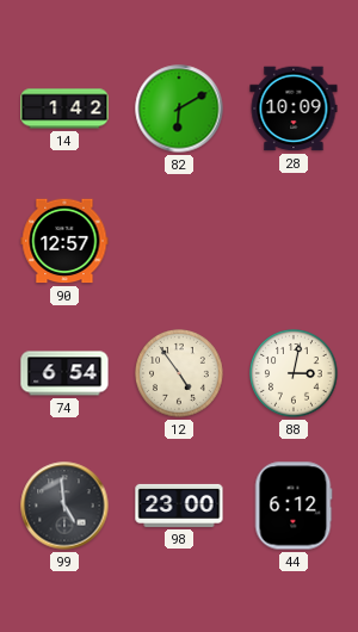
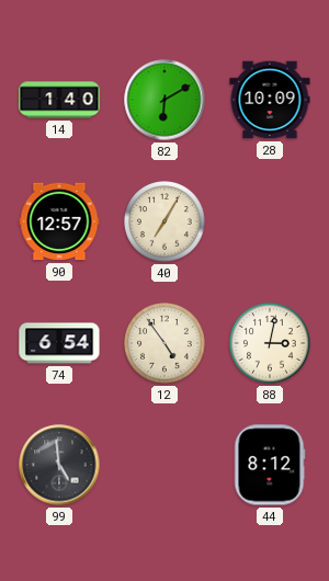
14: 1:42 -> 1:40
40: none -> 7:05
98: 23:00 -> none
44: 6:12 -> 8:12
